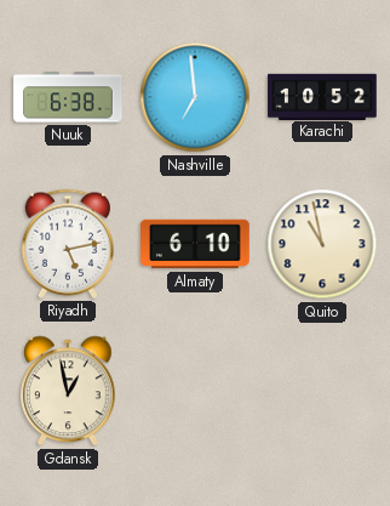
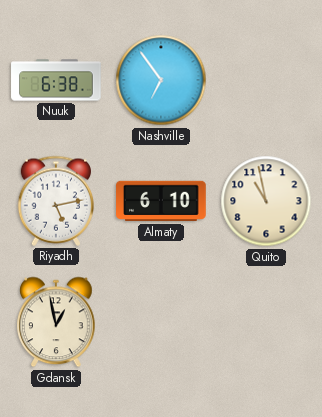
Nashville: 6:59 -> 6:54
Karachi: 10:52 -> none
